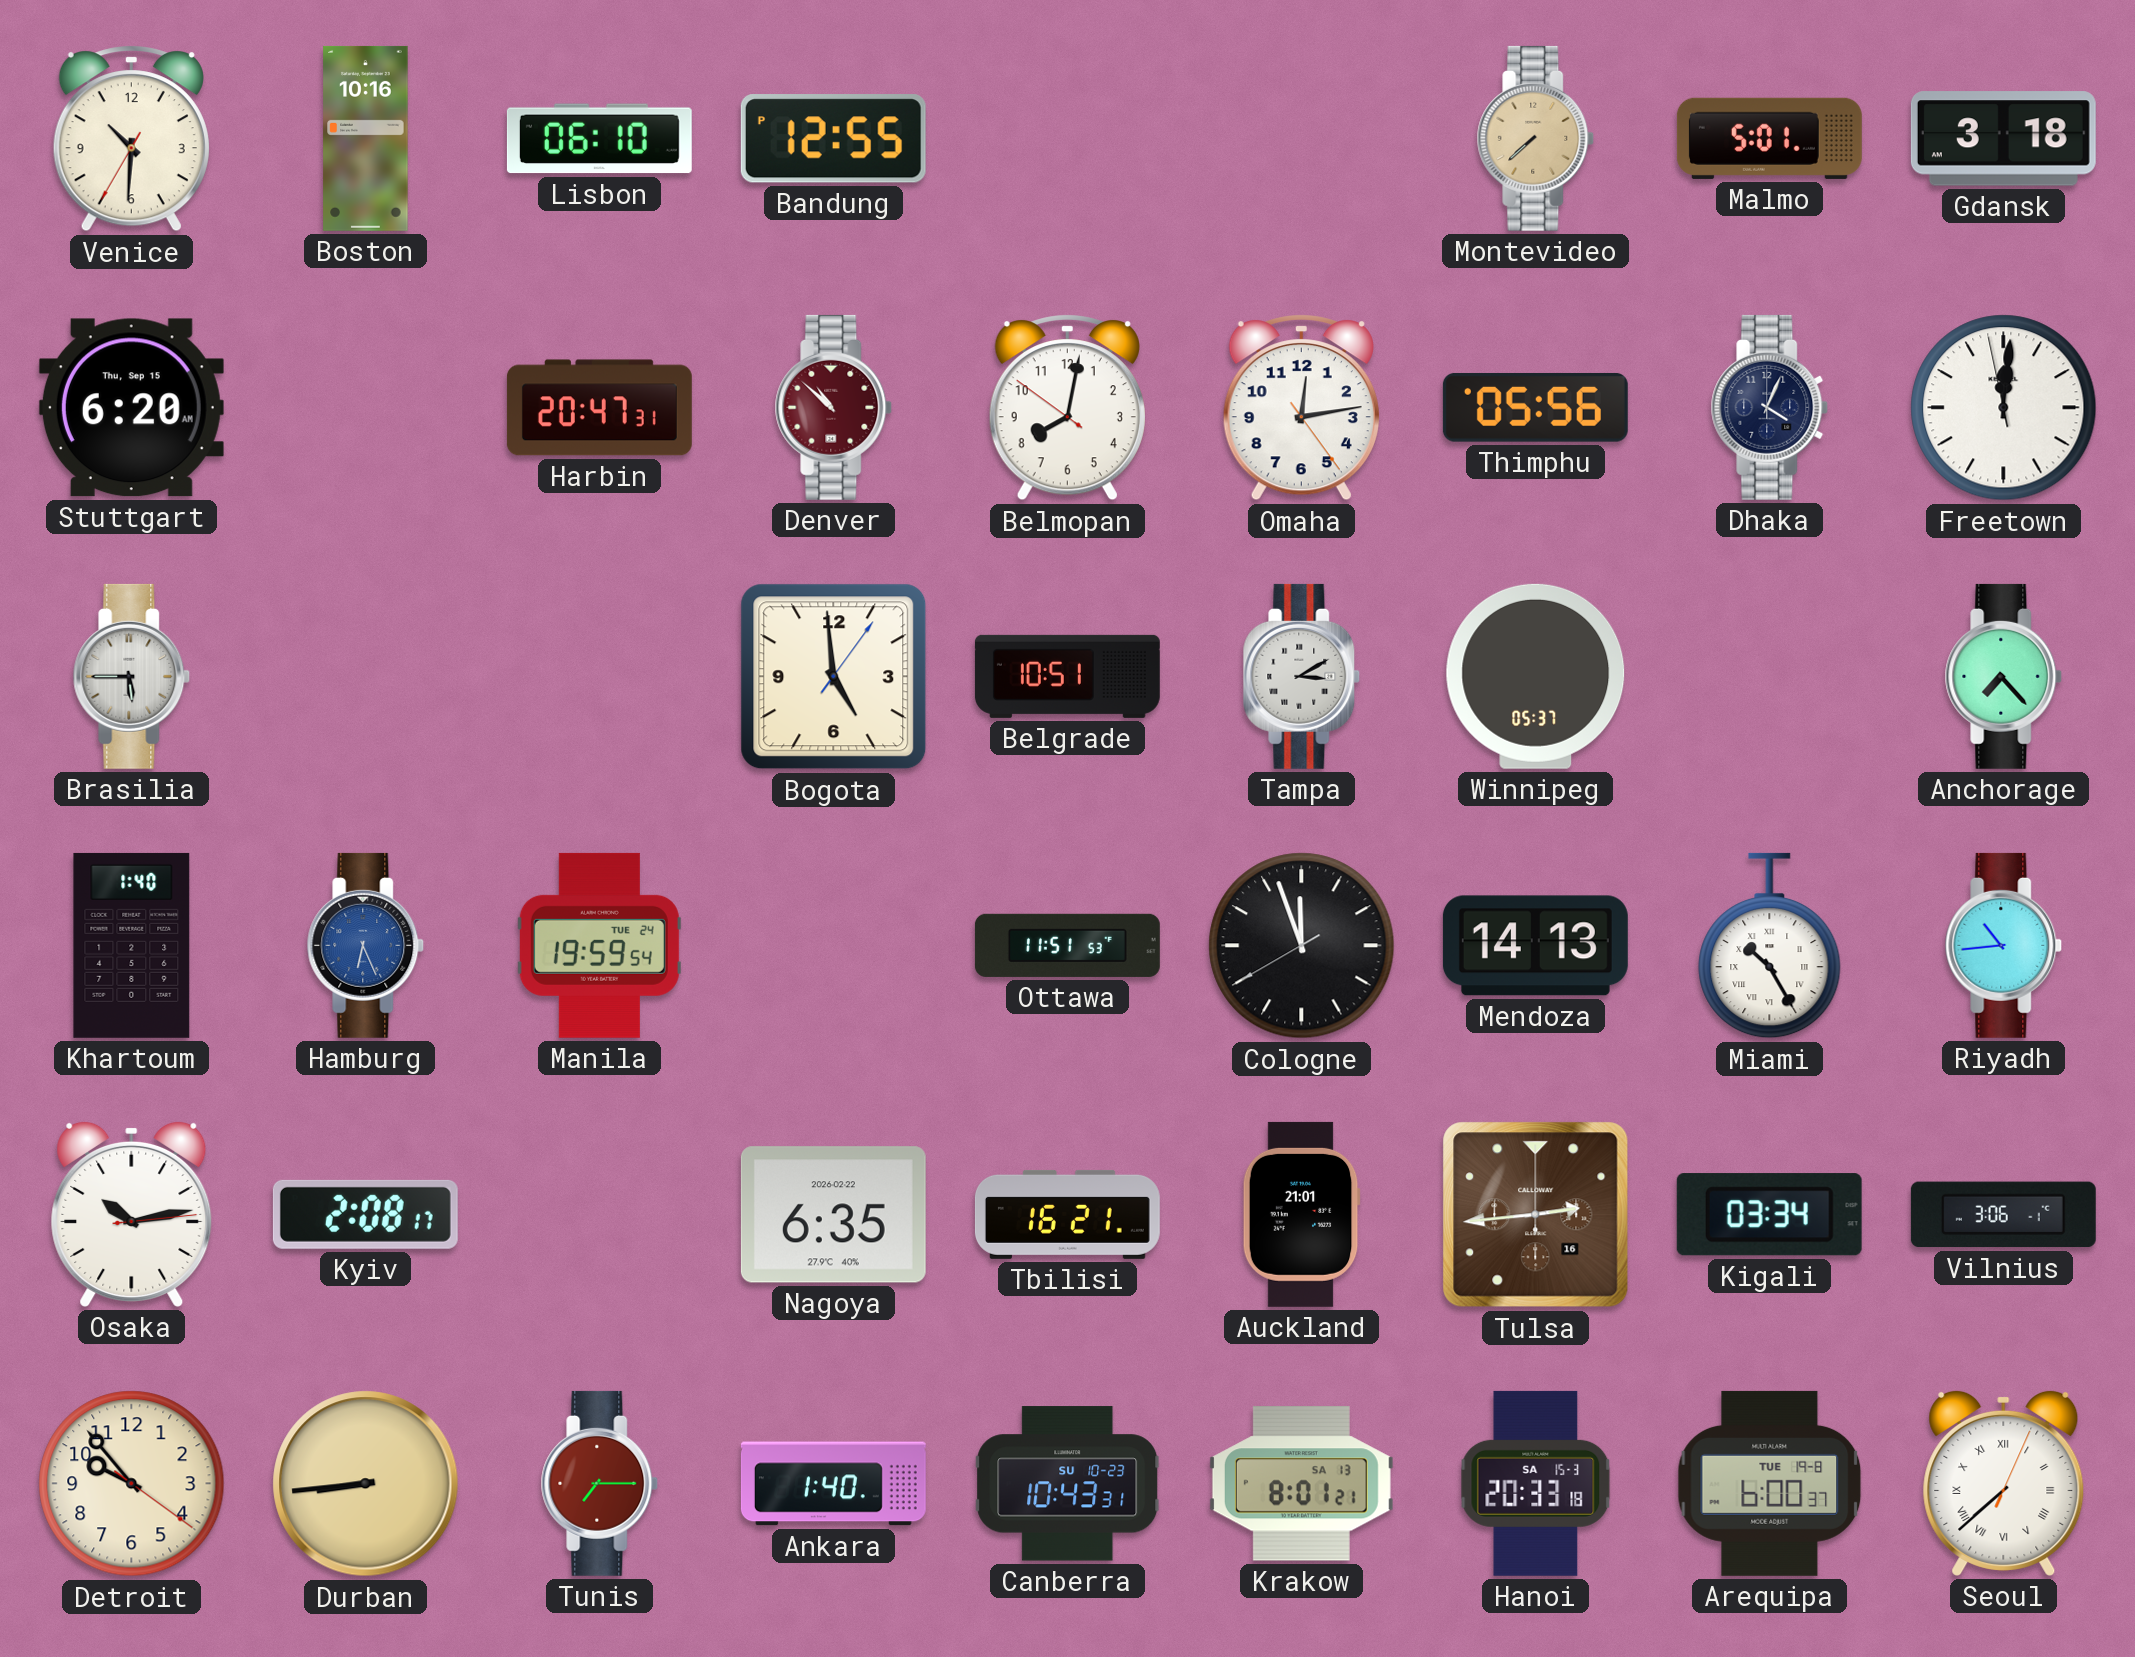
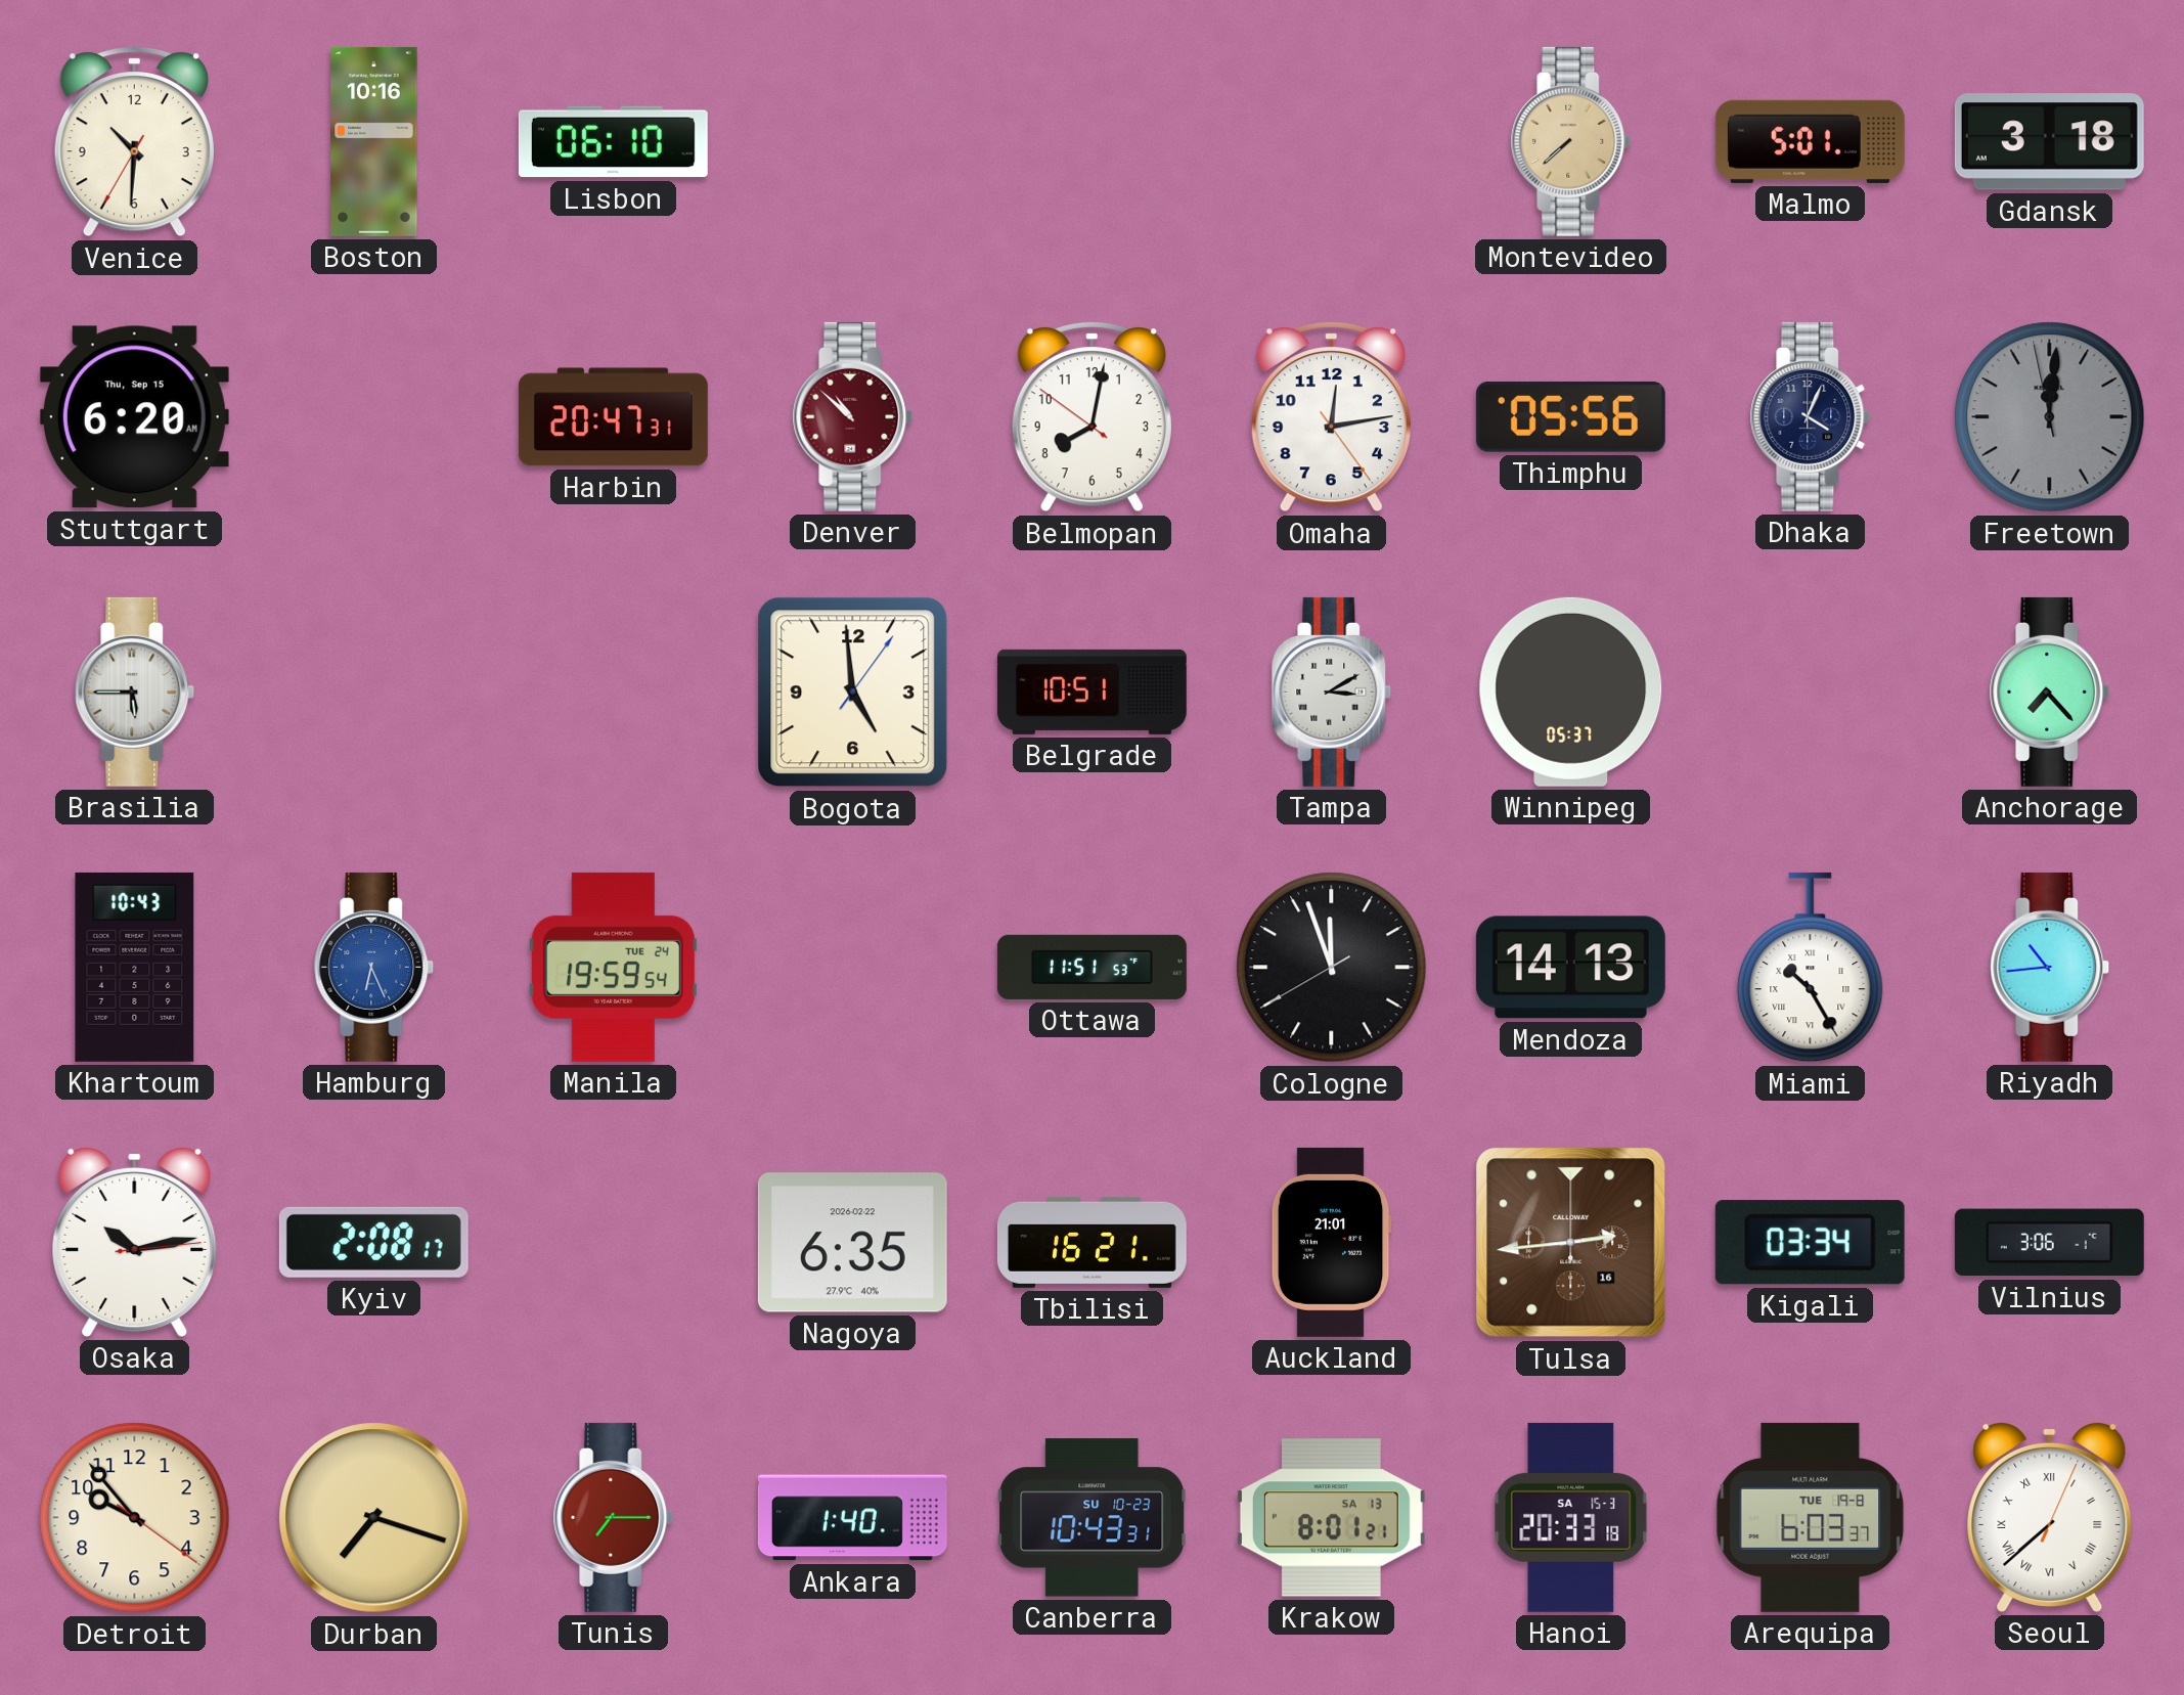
Bandung: 12:55 -> none
Freetown dial: white -> grey
Khartoum: 1:40 -> 10:43
Durban: 8:44 -> 7:18
Arequipa: 6:00 -> 6:03
